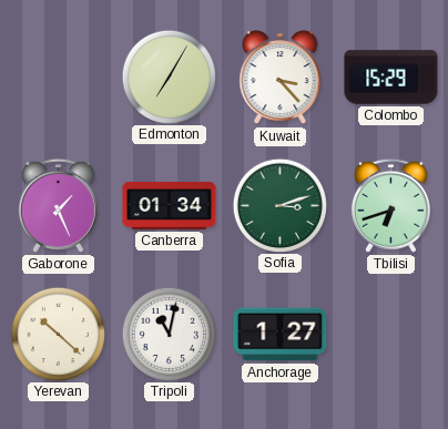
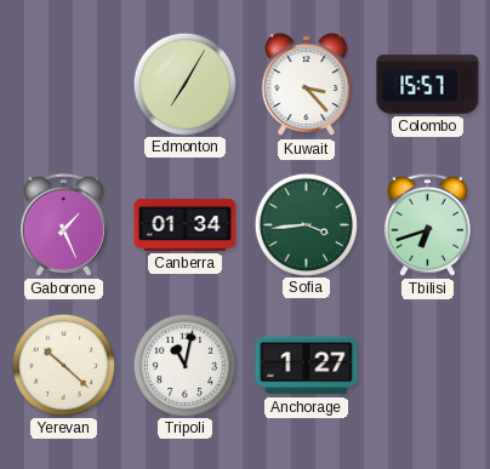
Colombo: 15:29 -> 15:57
Sofia: 3:12 -> 3:44
